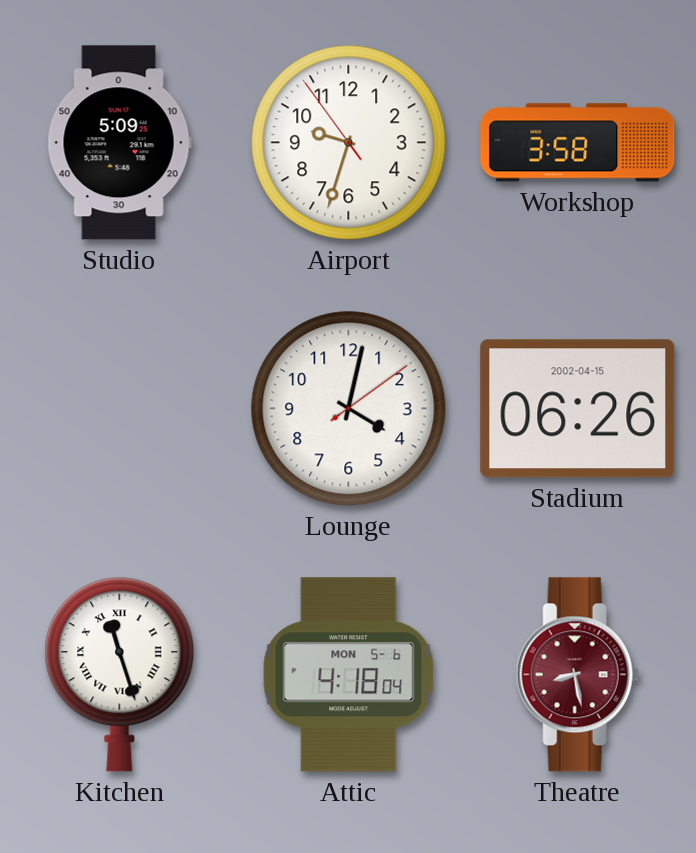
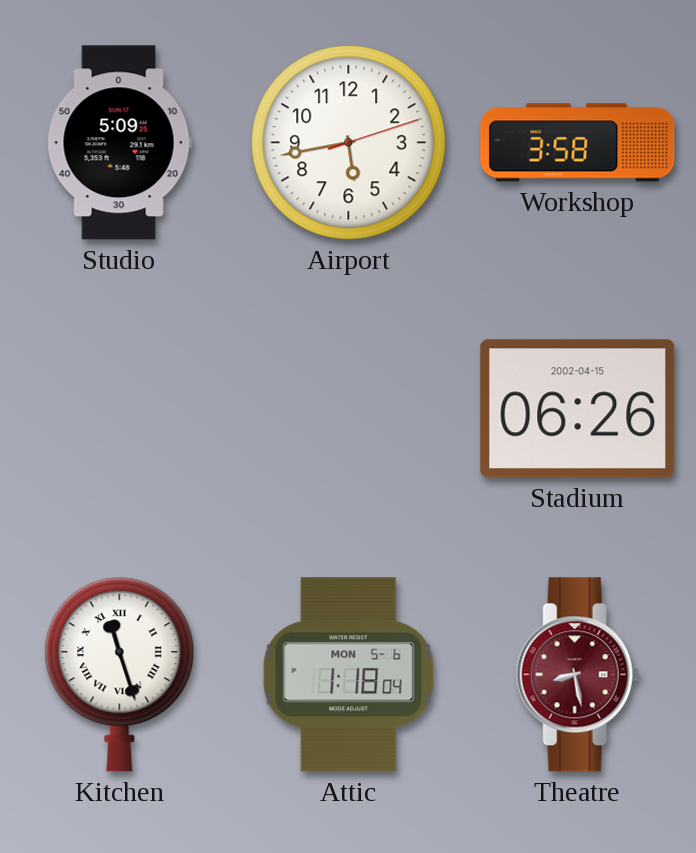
Airport: 9:32 -> 5:43
Lounge: 4:02 -> none
Attic: 4:18 -> 1:18
